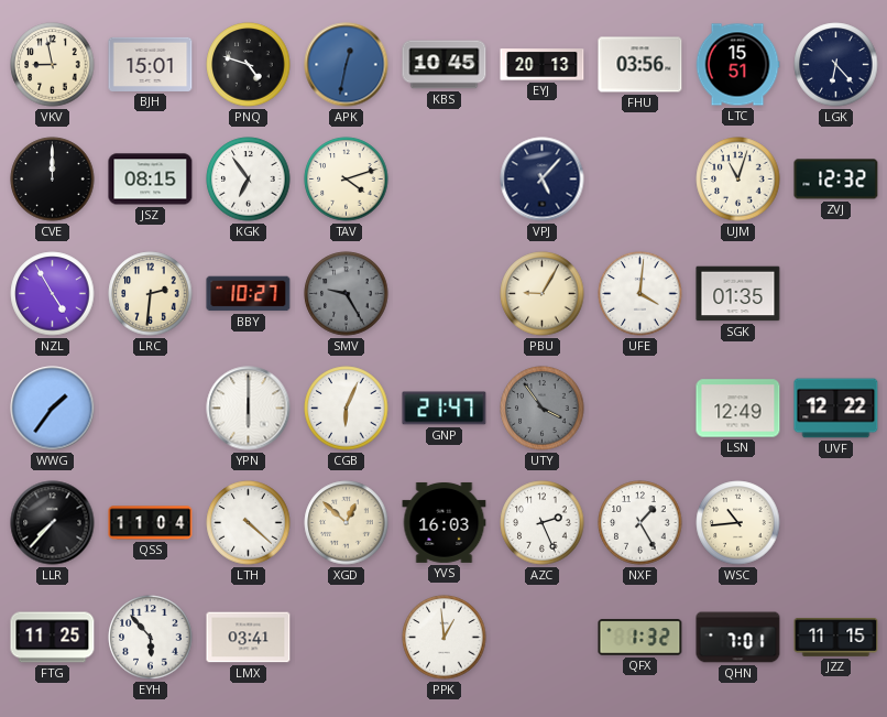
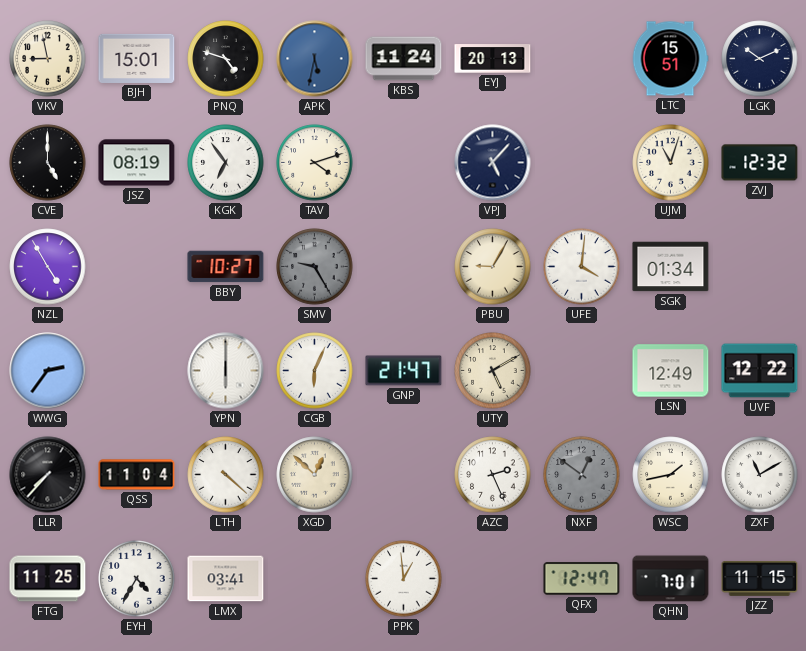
APK: 12:32 -> 5:32
KBS: 10:45 -> 11:24
FHU: 03:56 -> none
LGK: 6:23 -> 10:11
CVE: 12:00 -> 5:00
JSZ: 08:15 -> 08:19
LRC: 2:31 -> none
SGK: 01:35 -> 01:34
WWG: 1:36 -> 2:36
UTY: 3:54 -> 5:10
UTY dial: grey -> cream
YVS: 16:03 -> none
NXF: 1:25 -> 12:51
NXF dial: white -> grey
WSC: 10:44 -> 1:43
ZXF: none -> 11:10
EYH: 5:53 -> 4:35
QFX: 1:32 -> 12:47
